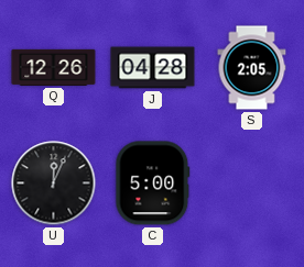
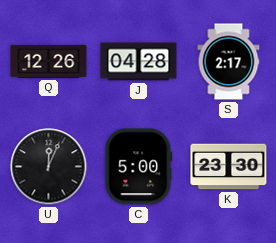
S: 2:05 -> 2:17
K: none -> 23:30
